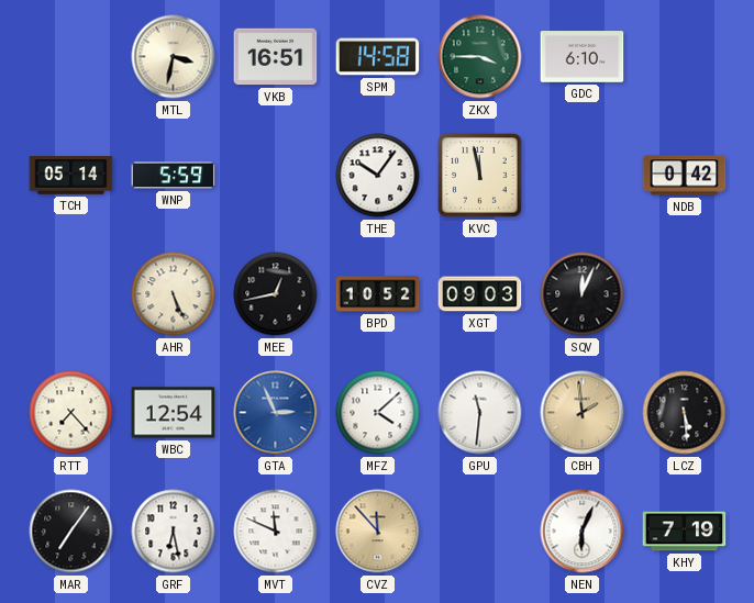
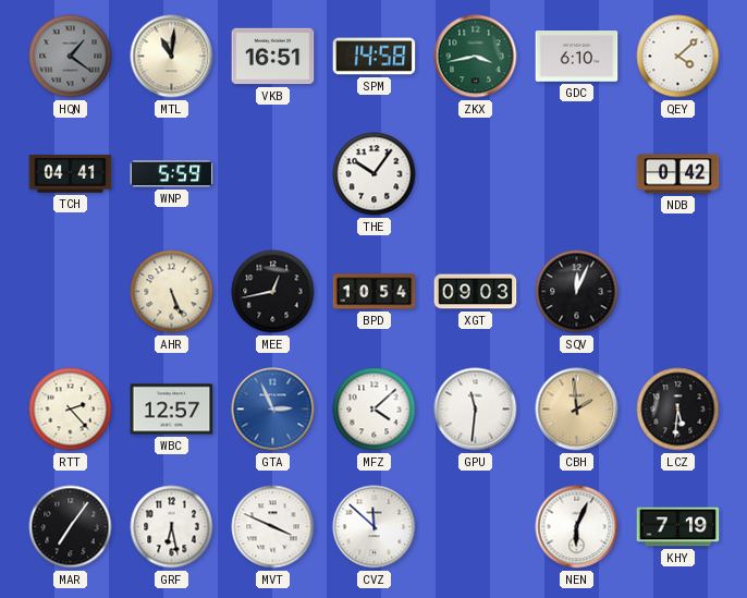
HQN: none -> 1:21
MTL: 3:32 -> 11:01
ZKX: 3:45 -> 3:43
QEY: none -> 4:08
TCH: 05:14 -> 04:41
KVC: 11:58 -> none
BPD: 10:52 -> 10:54
RTT: 7:23 -> 2:23
WBC: 12:54 -> 12:57
LCZ: 5:29 -> 5:31
MVT: 11:49 -> 3:49
CVZ: 11:53 -> 11:52
CVZ dial: champagne -> white
